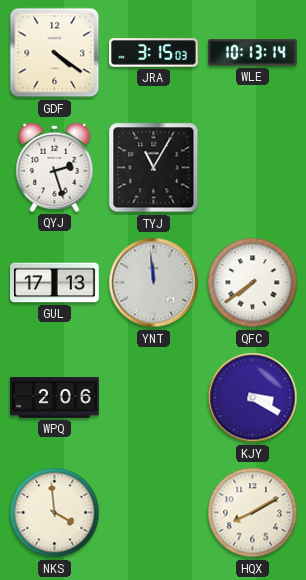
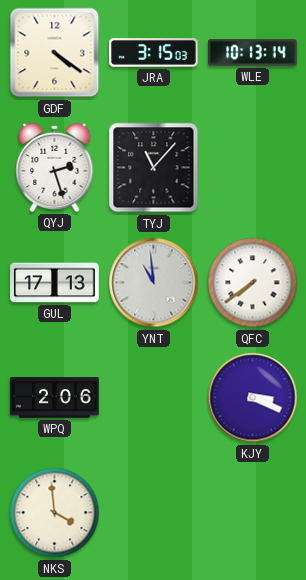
TYJ: 11:05 -> 11:07
YNT: 11:59 -> 10:59
KJY: 3:20 -> 3:19
HQX: 8:10 -> none
